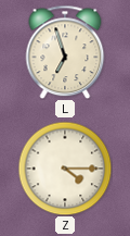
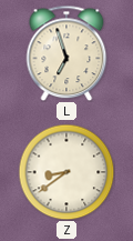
Z: 4:15 -> 8:39
